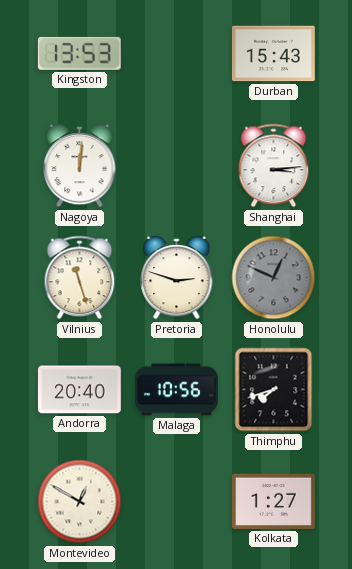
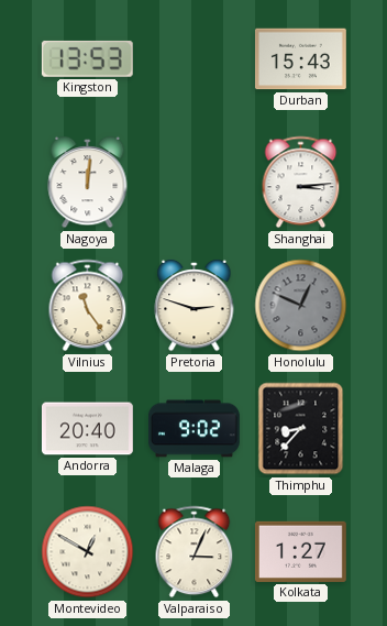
Vilnius: 11:27 -> 11:24
Malaga: 10:56 -> 9:02
Thimphu: 7:42 -> 8:37
Valparaiso: none -> 3:04
